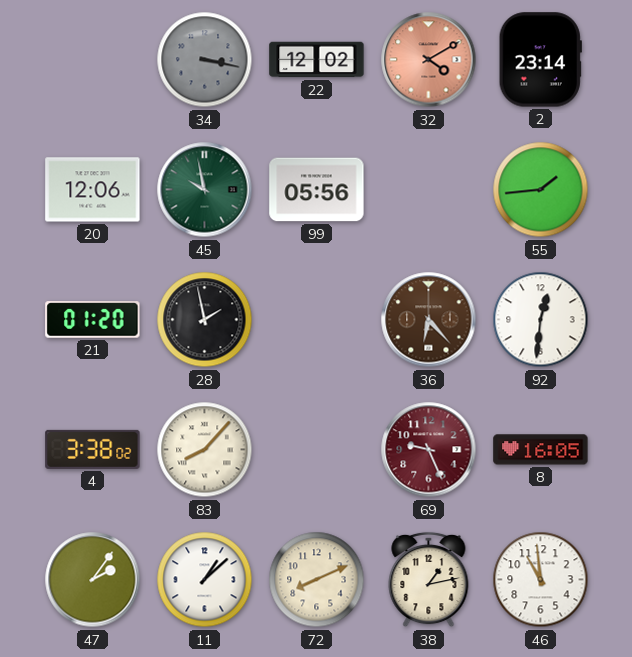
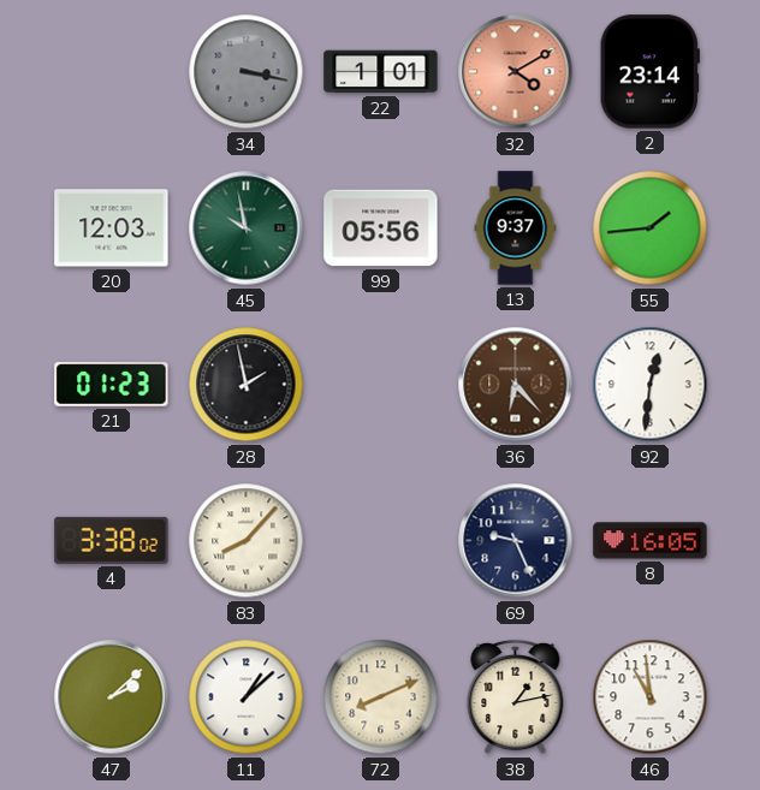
22: 12:02 -> 1:01
20: 12:06 -> 12:03
13: none -> 9:37
21: 01:20 -> 01:23
69 dial: burgundy -> navy
47: 2:06 -> 2:08
